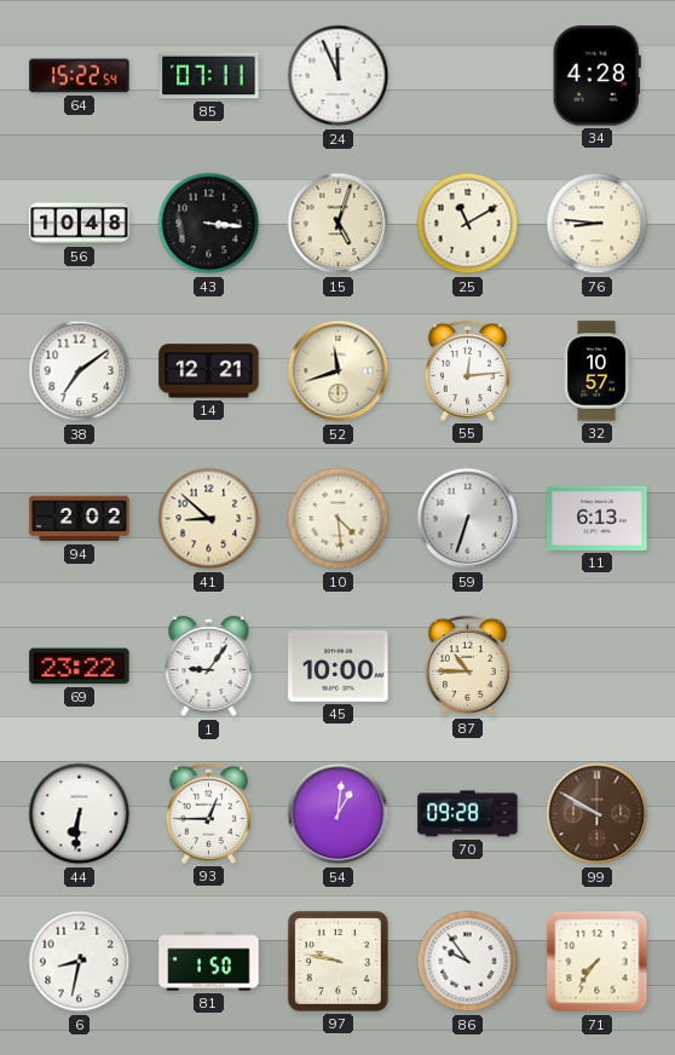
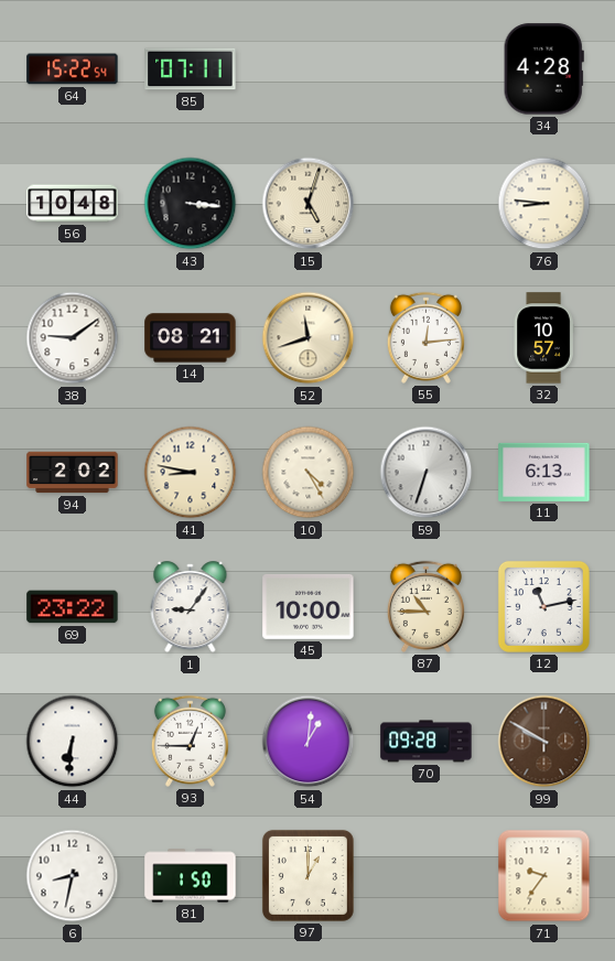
24: 11:56 -> none
25: 11:10 -> none
38: 7:09 -> 9:09
14: 12:21 -> 08:21
41: 8:52 -> 8:47
10: 4:29 -> 4:25
12: none -> 11:13
97: 9:47 -> 1:00
86: 9:54 -> none
71: 7:36 -> 9:36
